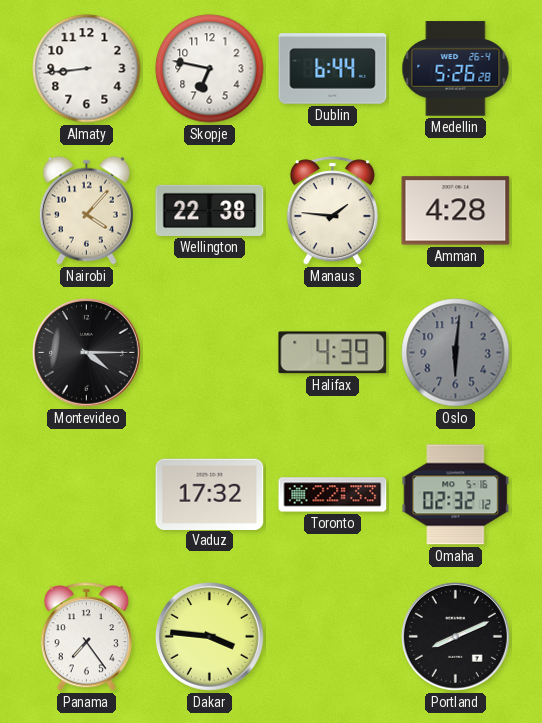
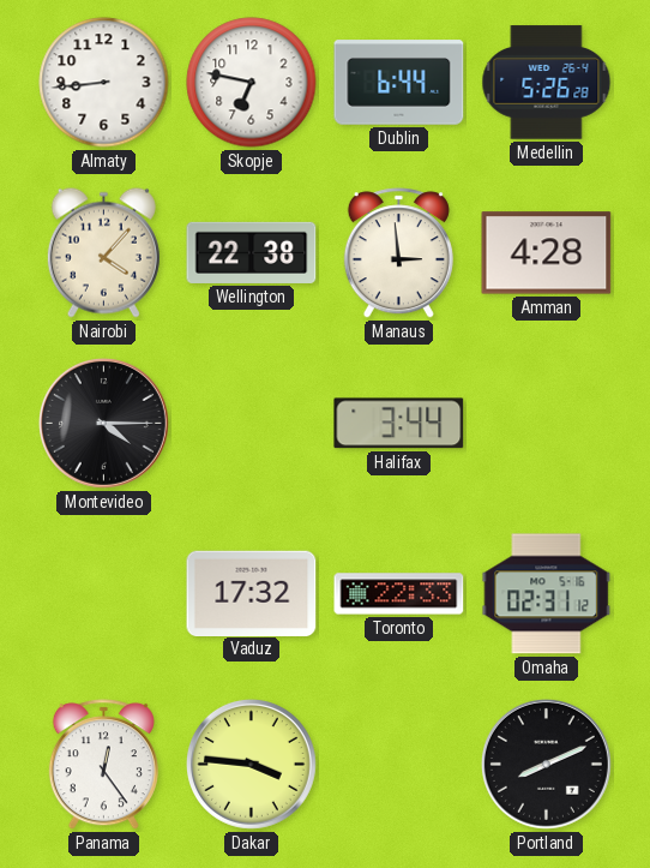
Manaus: 1:46 -> 2:59
Halifax: 4:39 -> 3:44
Oslo: 6:01 -> none
Omaha: 02:32 -> 02:31
Panama: 7:24 -> 12:24
